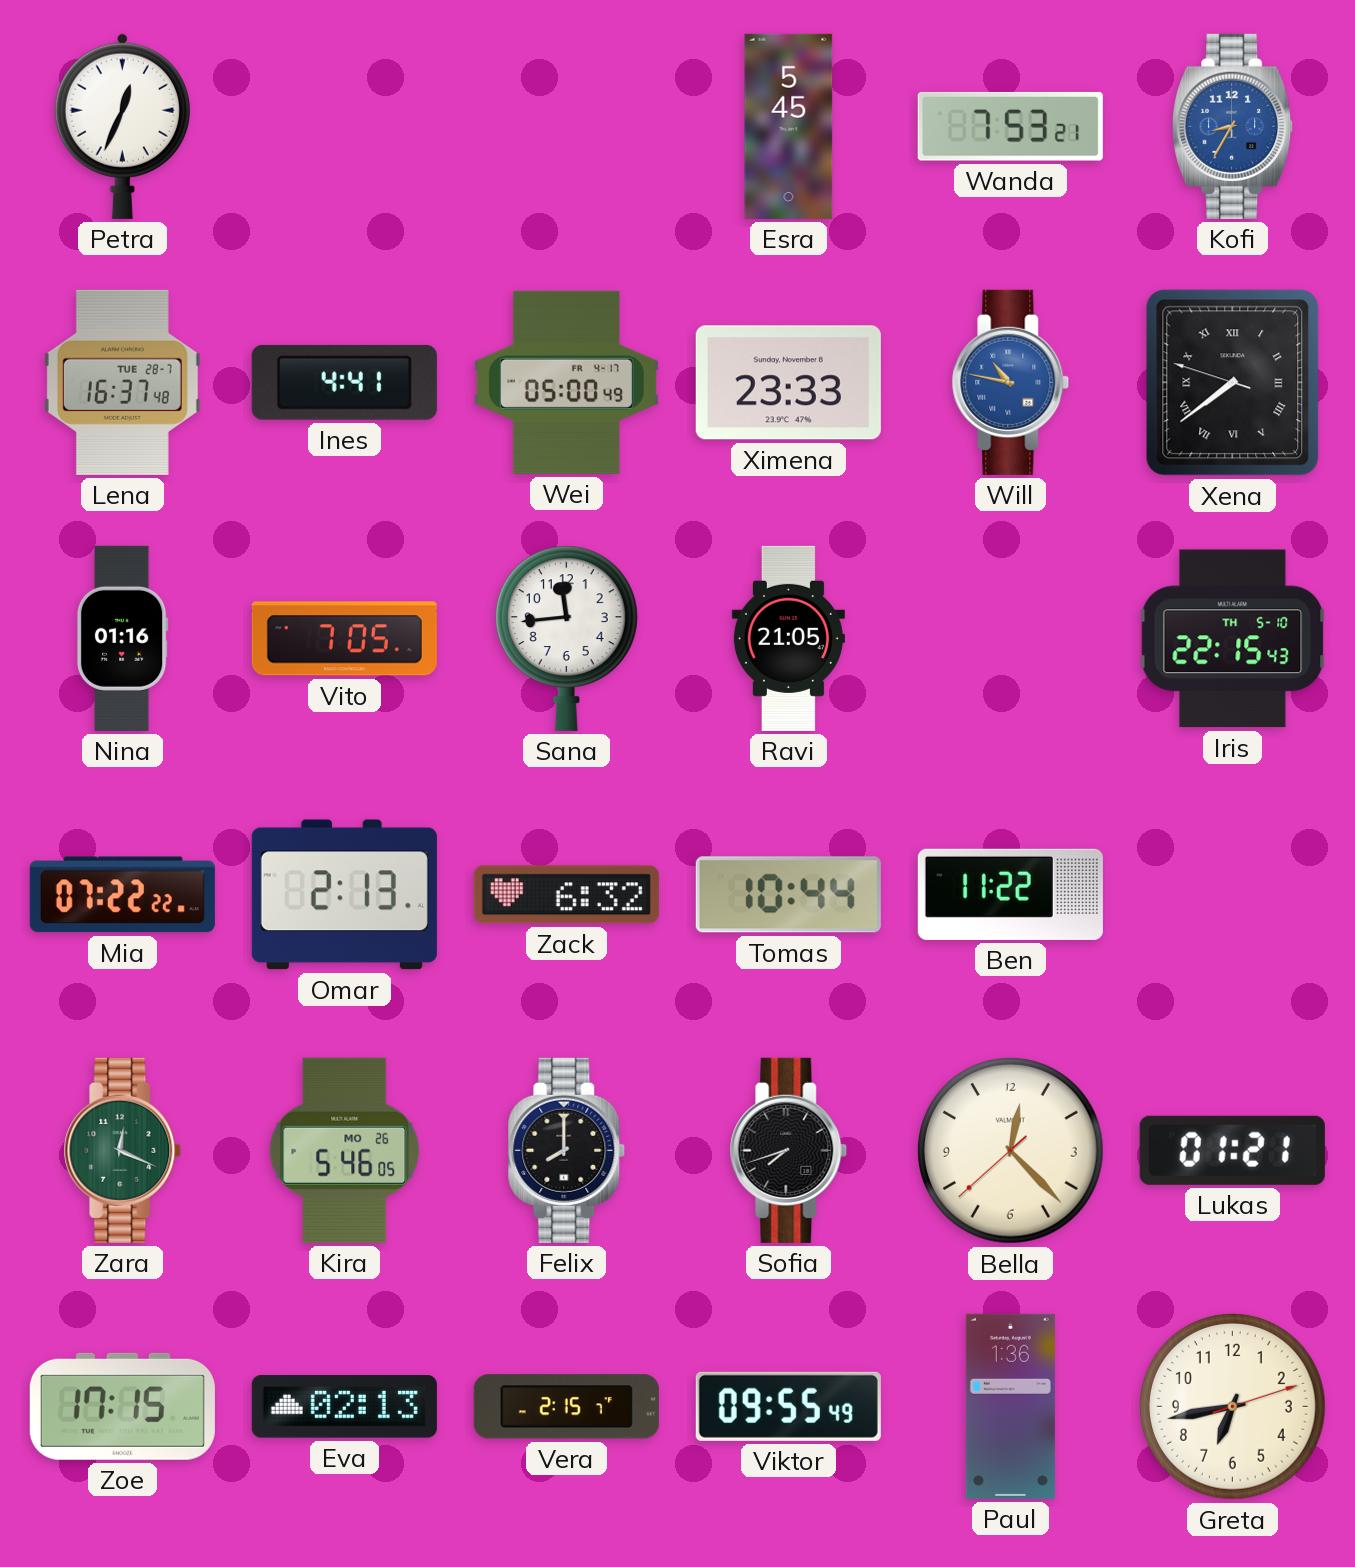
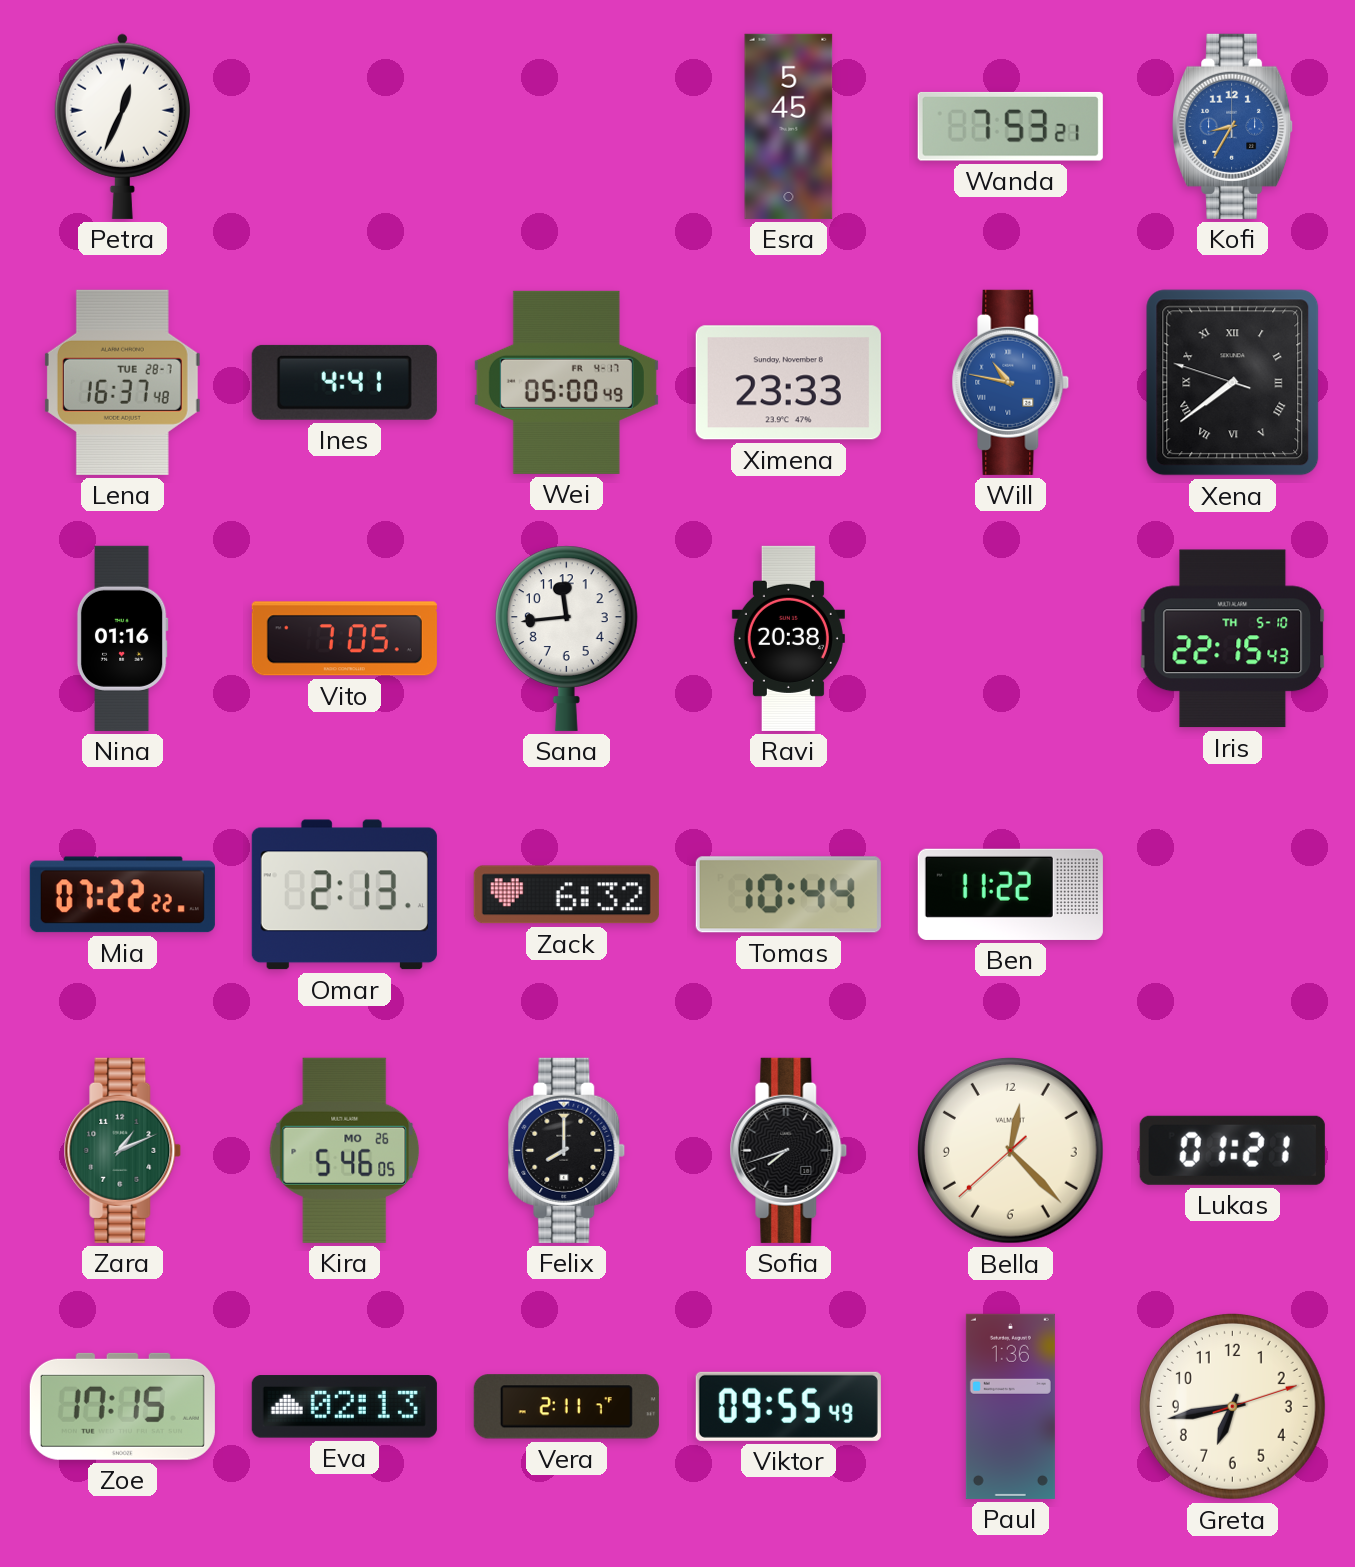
Ravi: 21:05 -> 20:38
Zara: 12:19 -> 1:11
Vera: 2:15 -> 2:11
